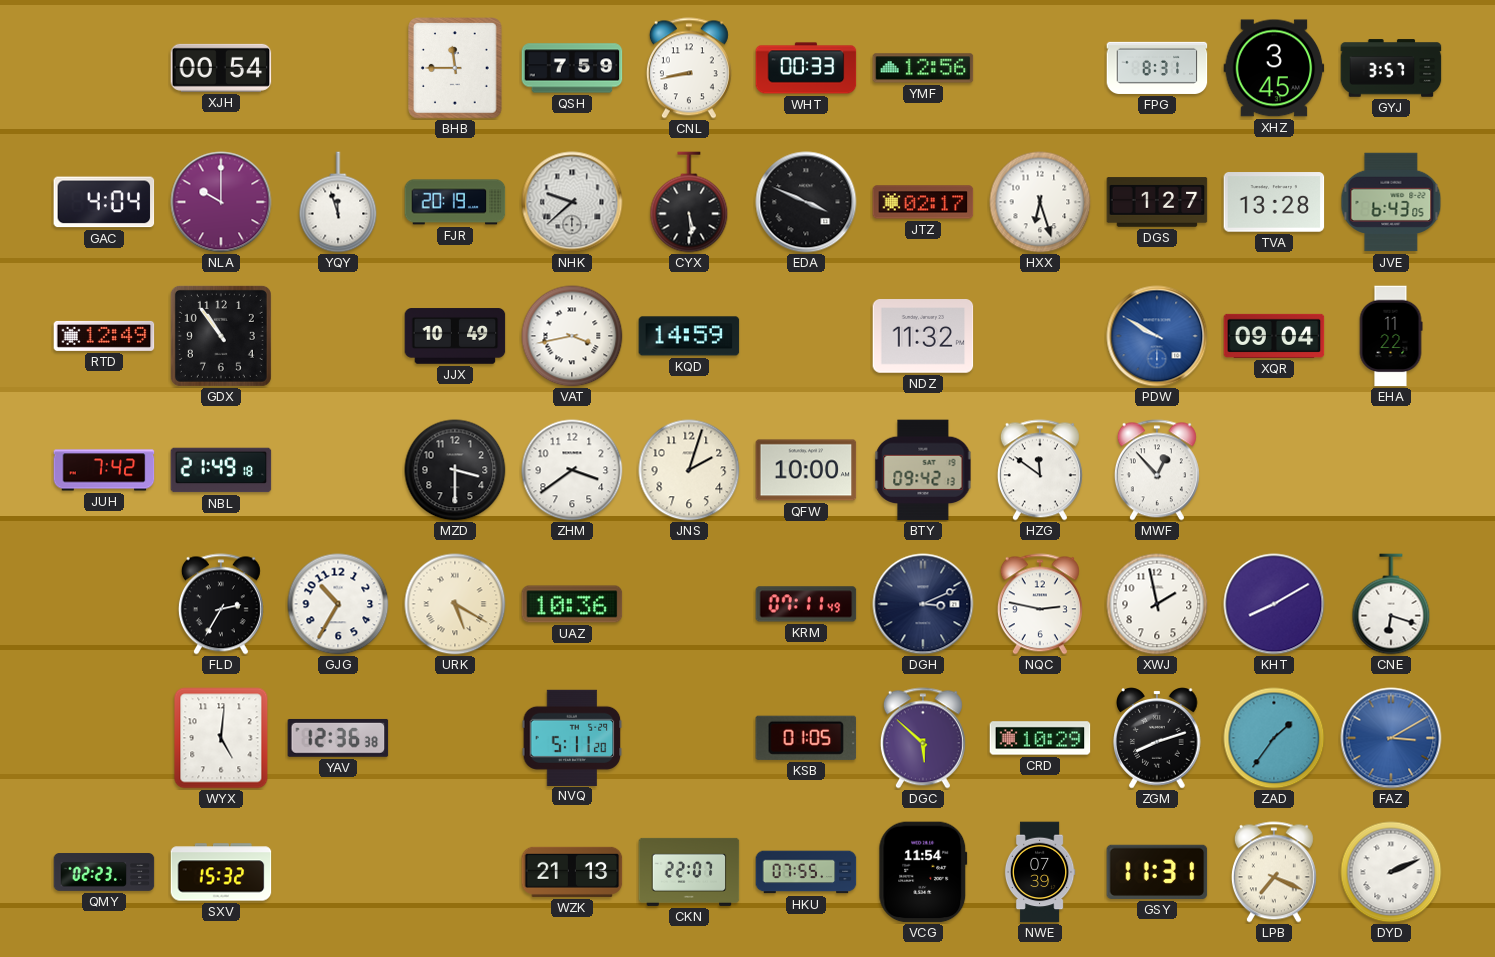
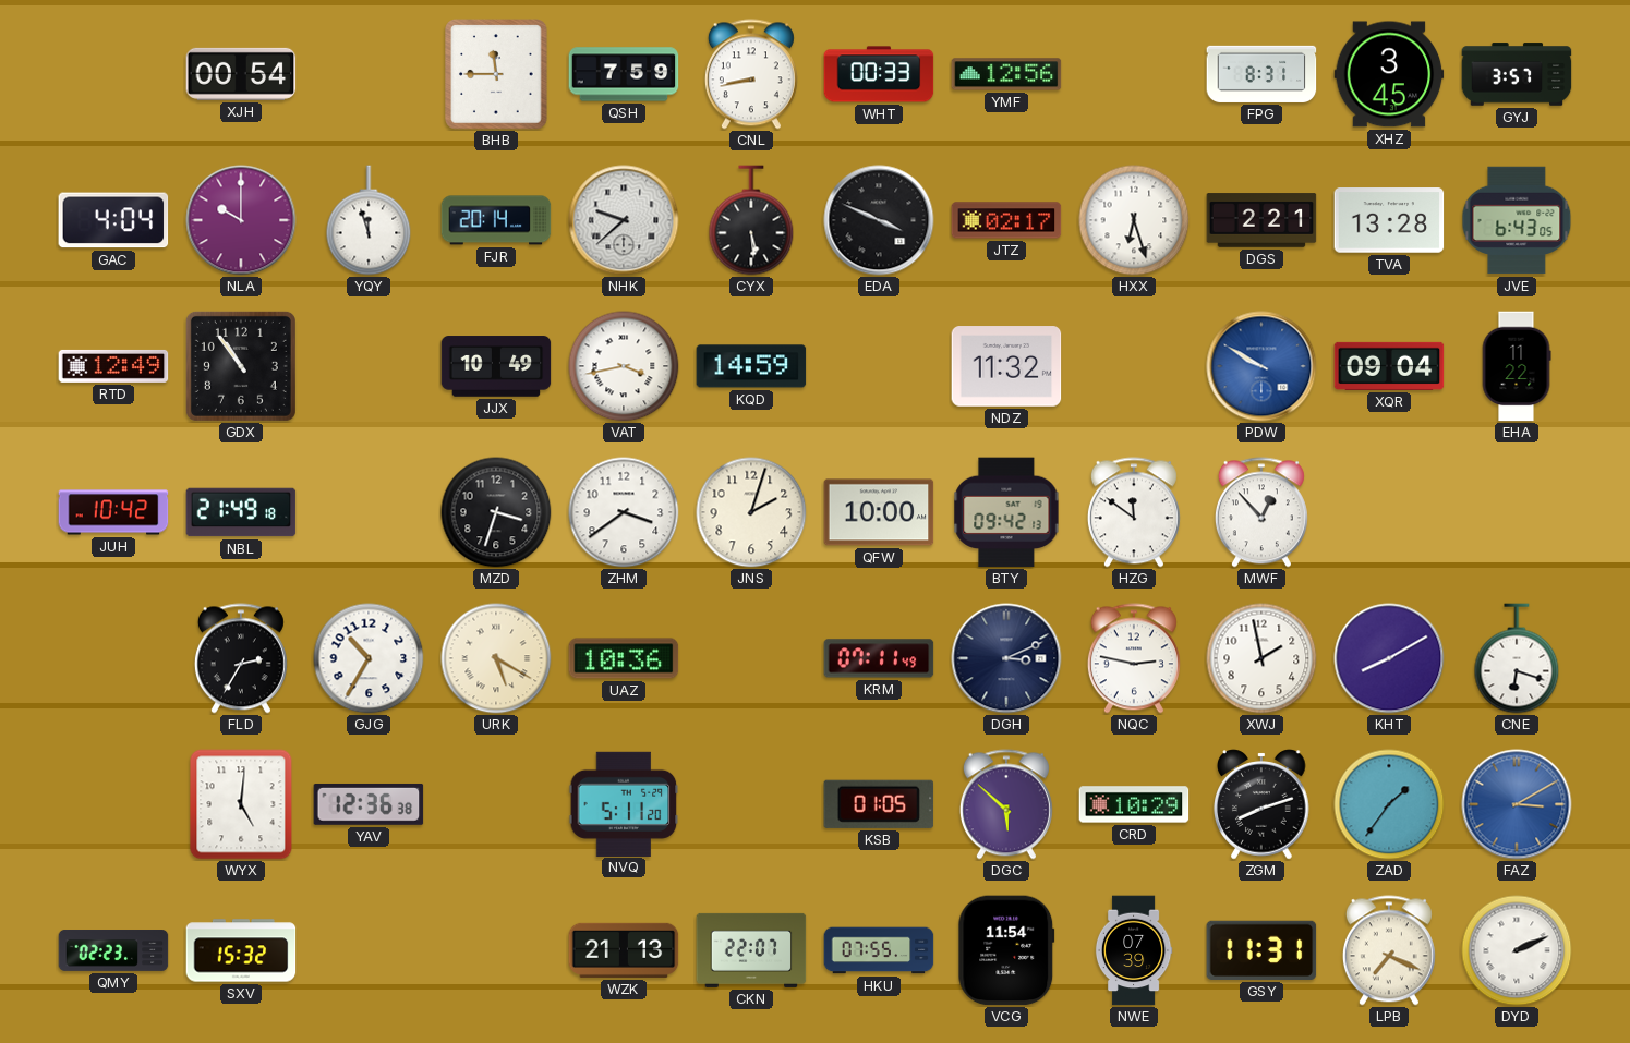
FJR: 20:19 -> 20:14
DGS: 1:27 -> 2:21
JUH: 7:42 -> 10:42
MZD: 3:30 -> 3:33
